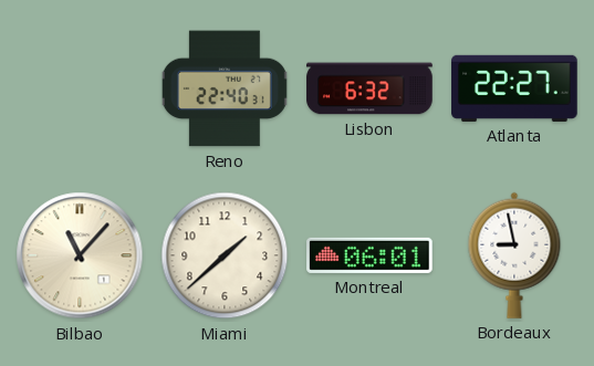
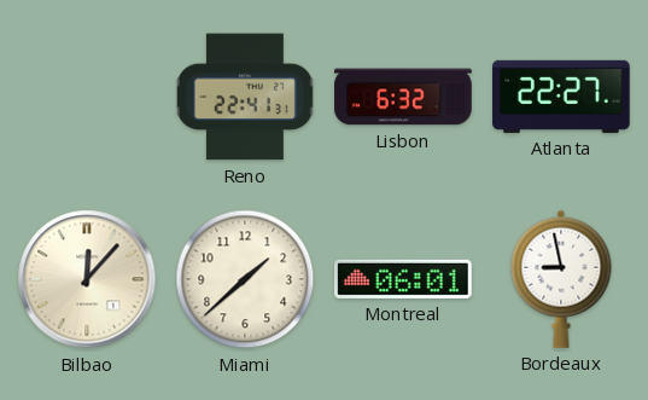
Reno: 22:40 -> 22:41
Bilbao: 11:07 -> 12:07
